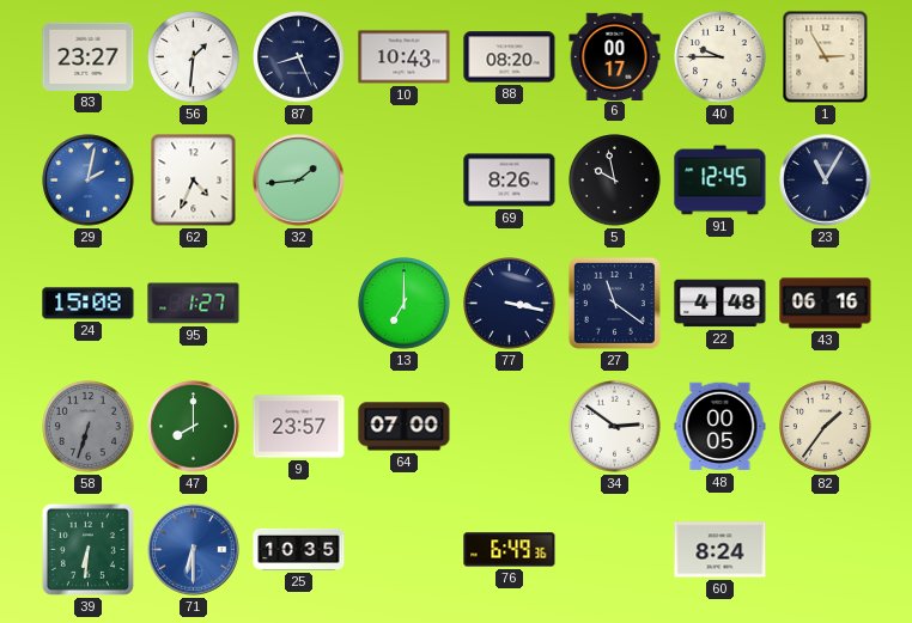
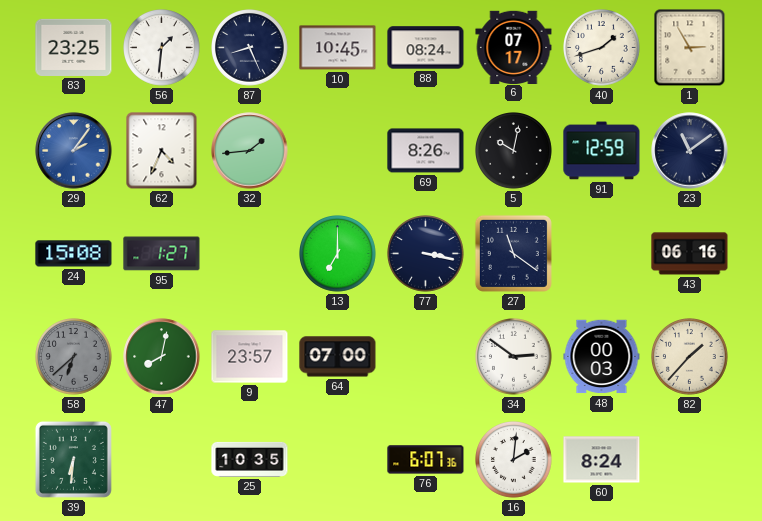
83: 23:27 -> 23:25
10: 10:43 -> 10:45
88: 08:20 -> 08:24
6: 00:17 -> 07:17
40: 9:45 -> 1:42
29: 2:02 -> 2:06
5: 9:58 -> 10:02
91: 12:45 -> 12:59
23: 11:05 -> 11:09
22: 4:48 -> none
58: 6:33 -> 6:38
47: 8:00 -> 8:02
48: 00:05 -> 00:03
82: 1:36 -> 1:37
71: 6:30 -> none
76: 6:49 -> 6:07
16: none -> 2:01
